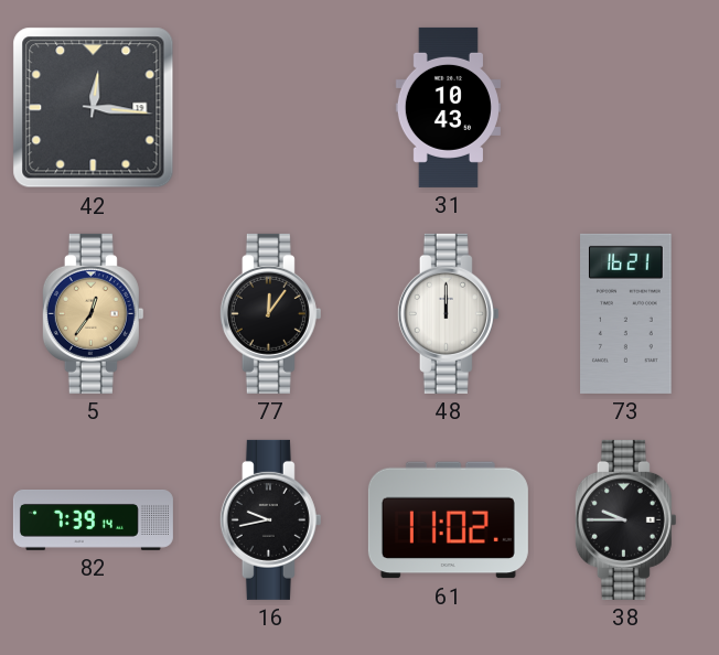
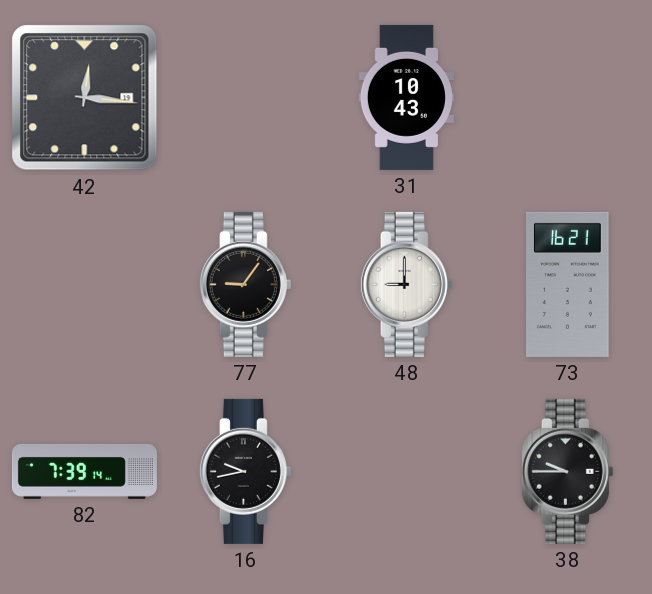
5: 12:36 -> none
77: 12:06 -> 9:06
48: 12:00 -> 9:00
61: 11:02 -> none
